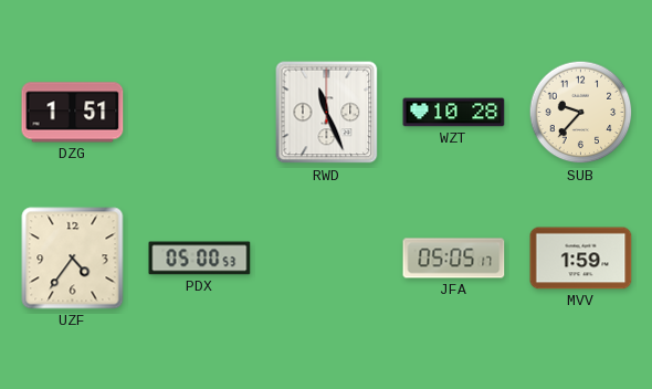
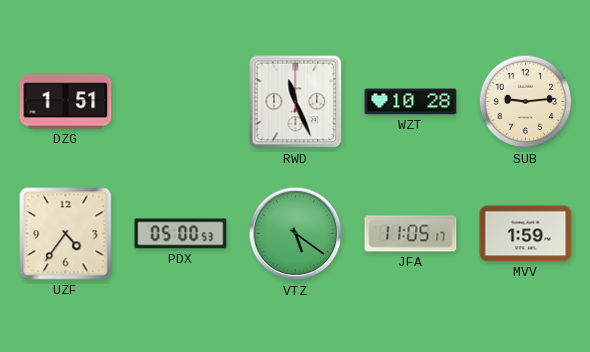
SUB: 9:37 -> 9:14
VTZ: none -> 5:21
JFA: 05:05 -> 11:05
